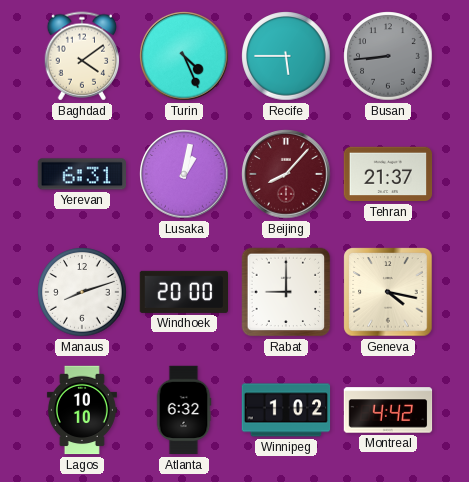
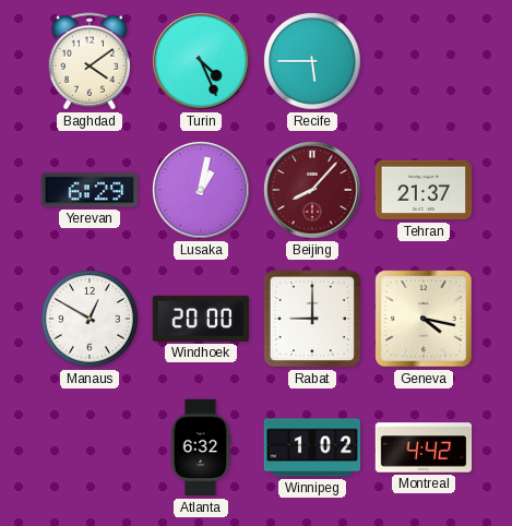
Busan: 8:44 -> none
Yerevan: 6:31 -> 6:29
Manaus: 8:12 -> 12:50
Lagos: 10:10 -> none
